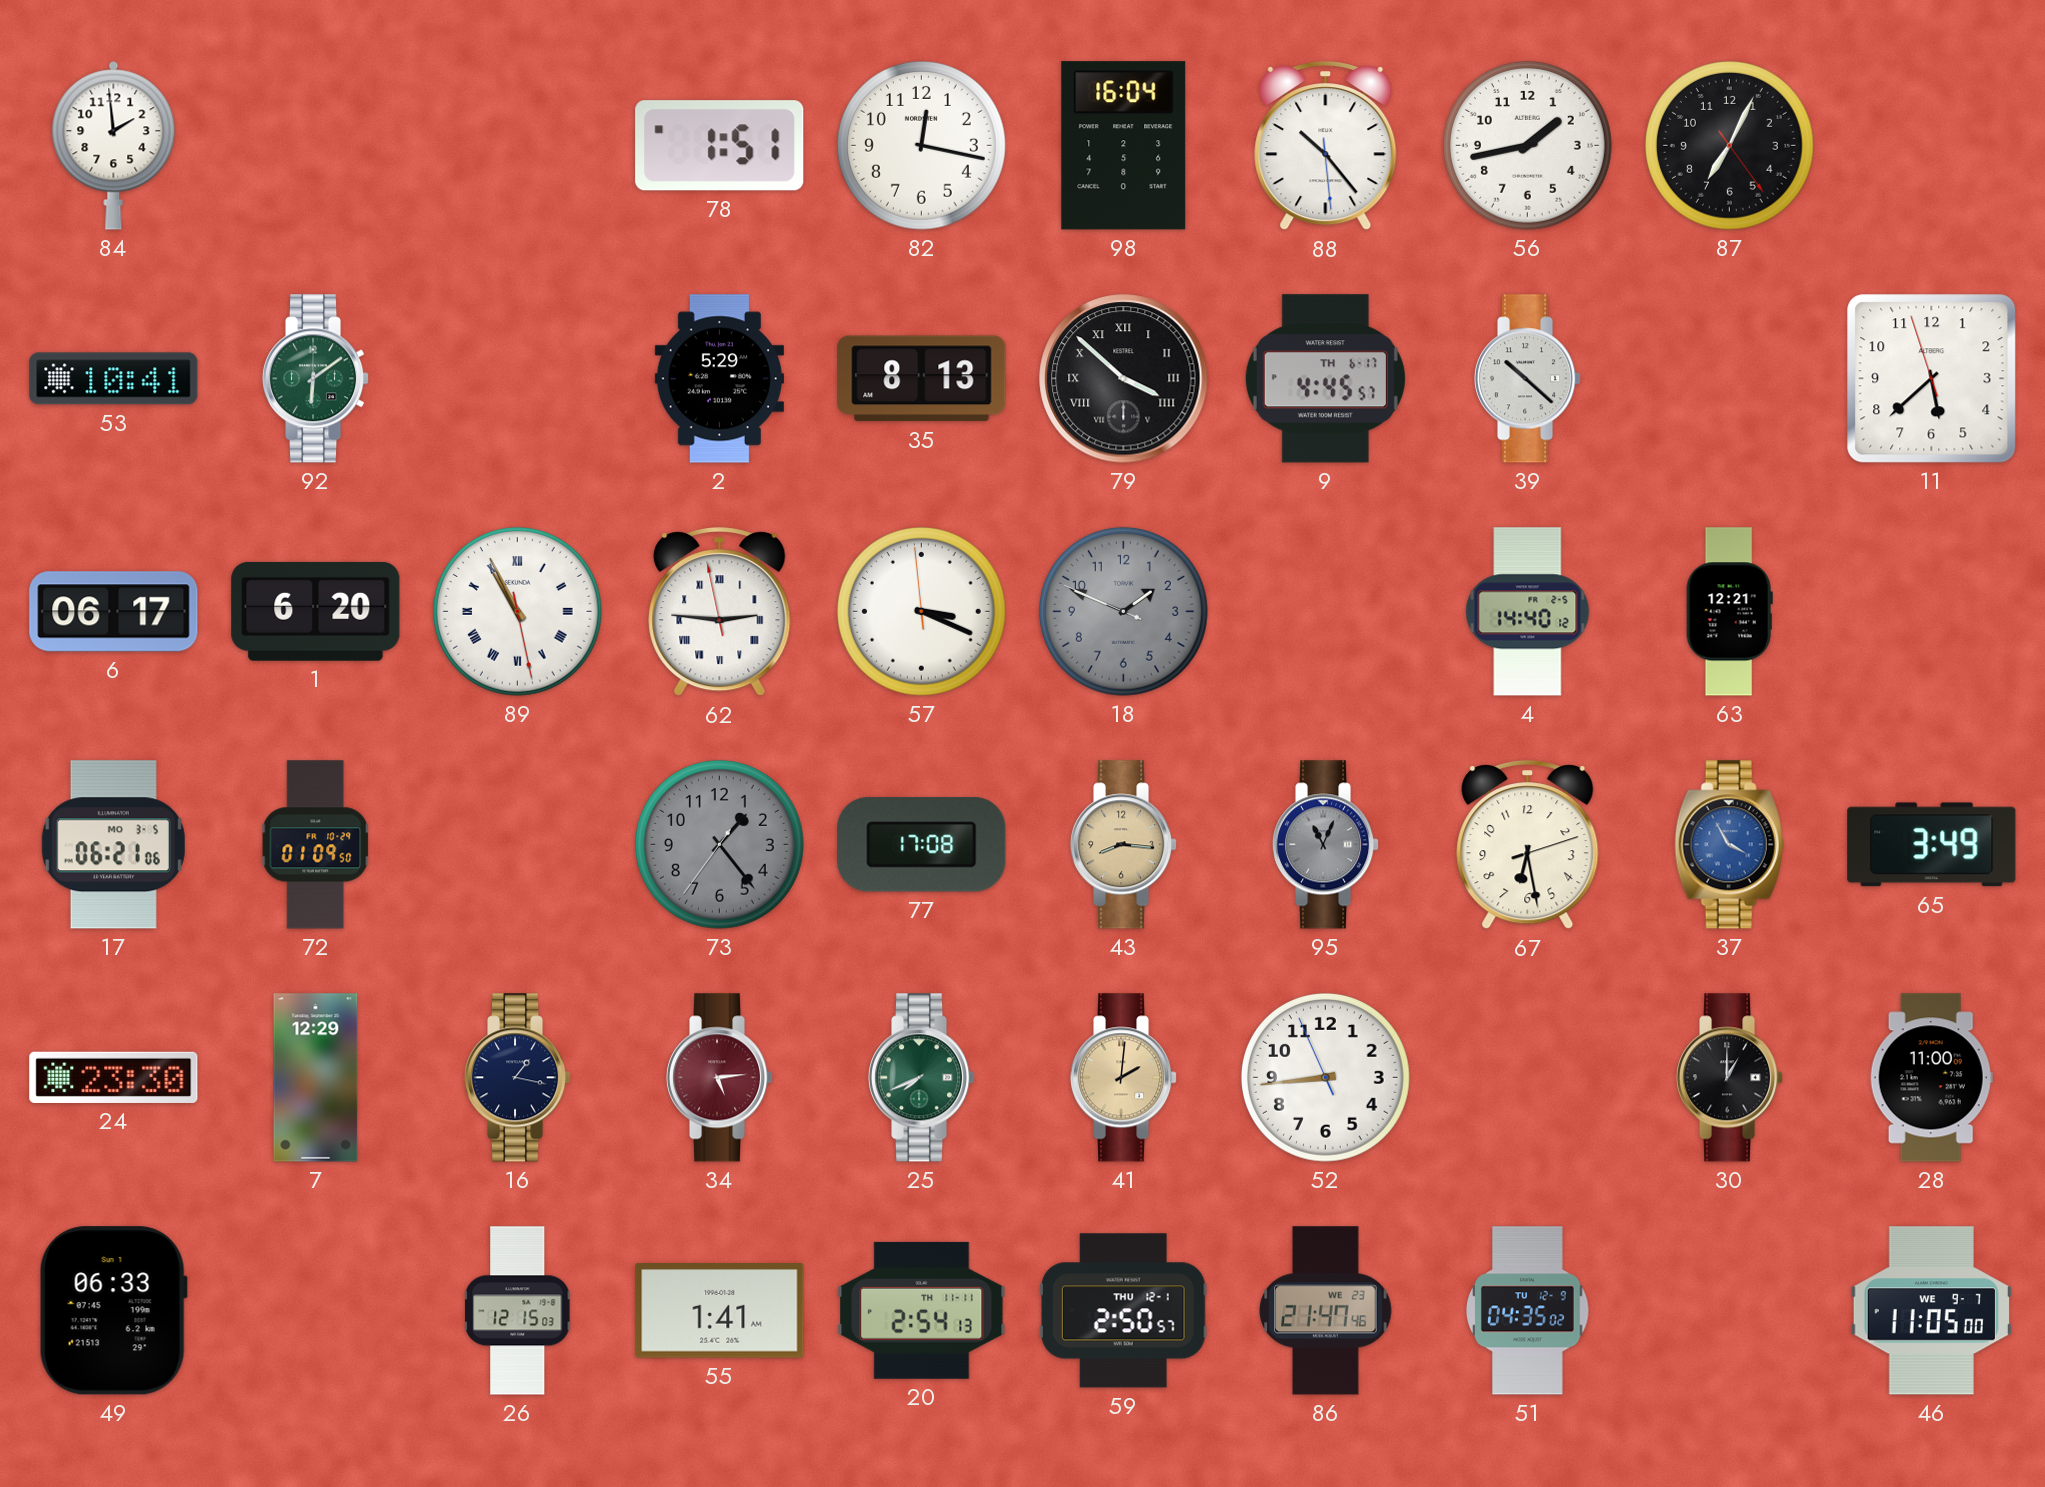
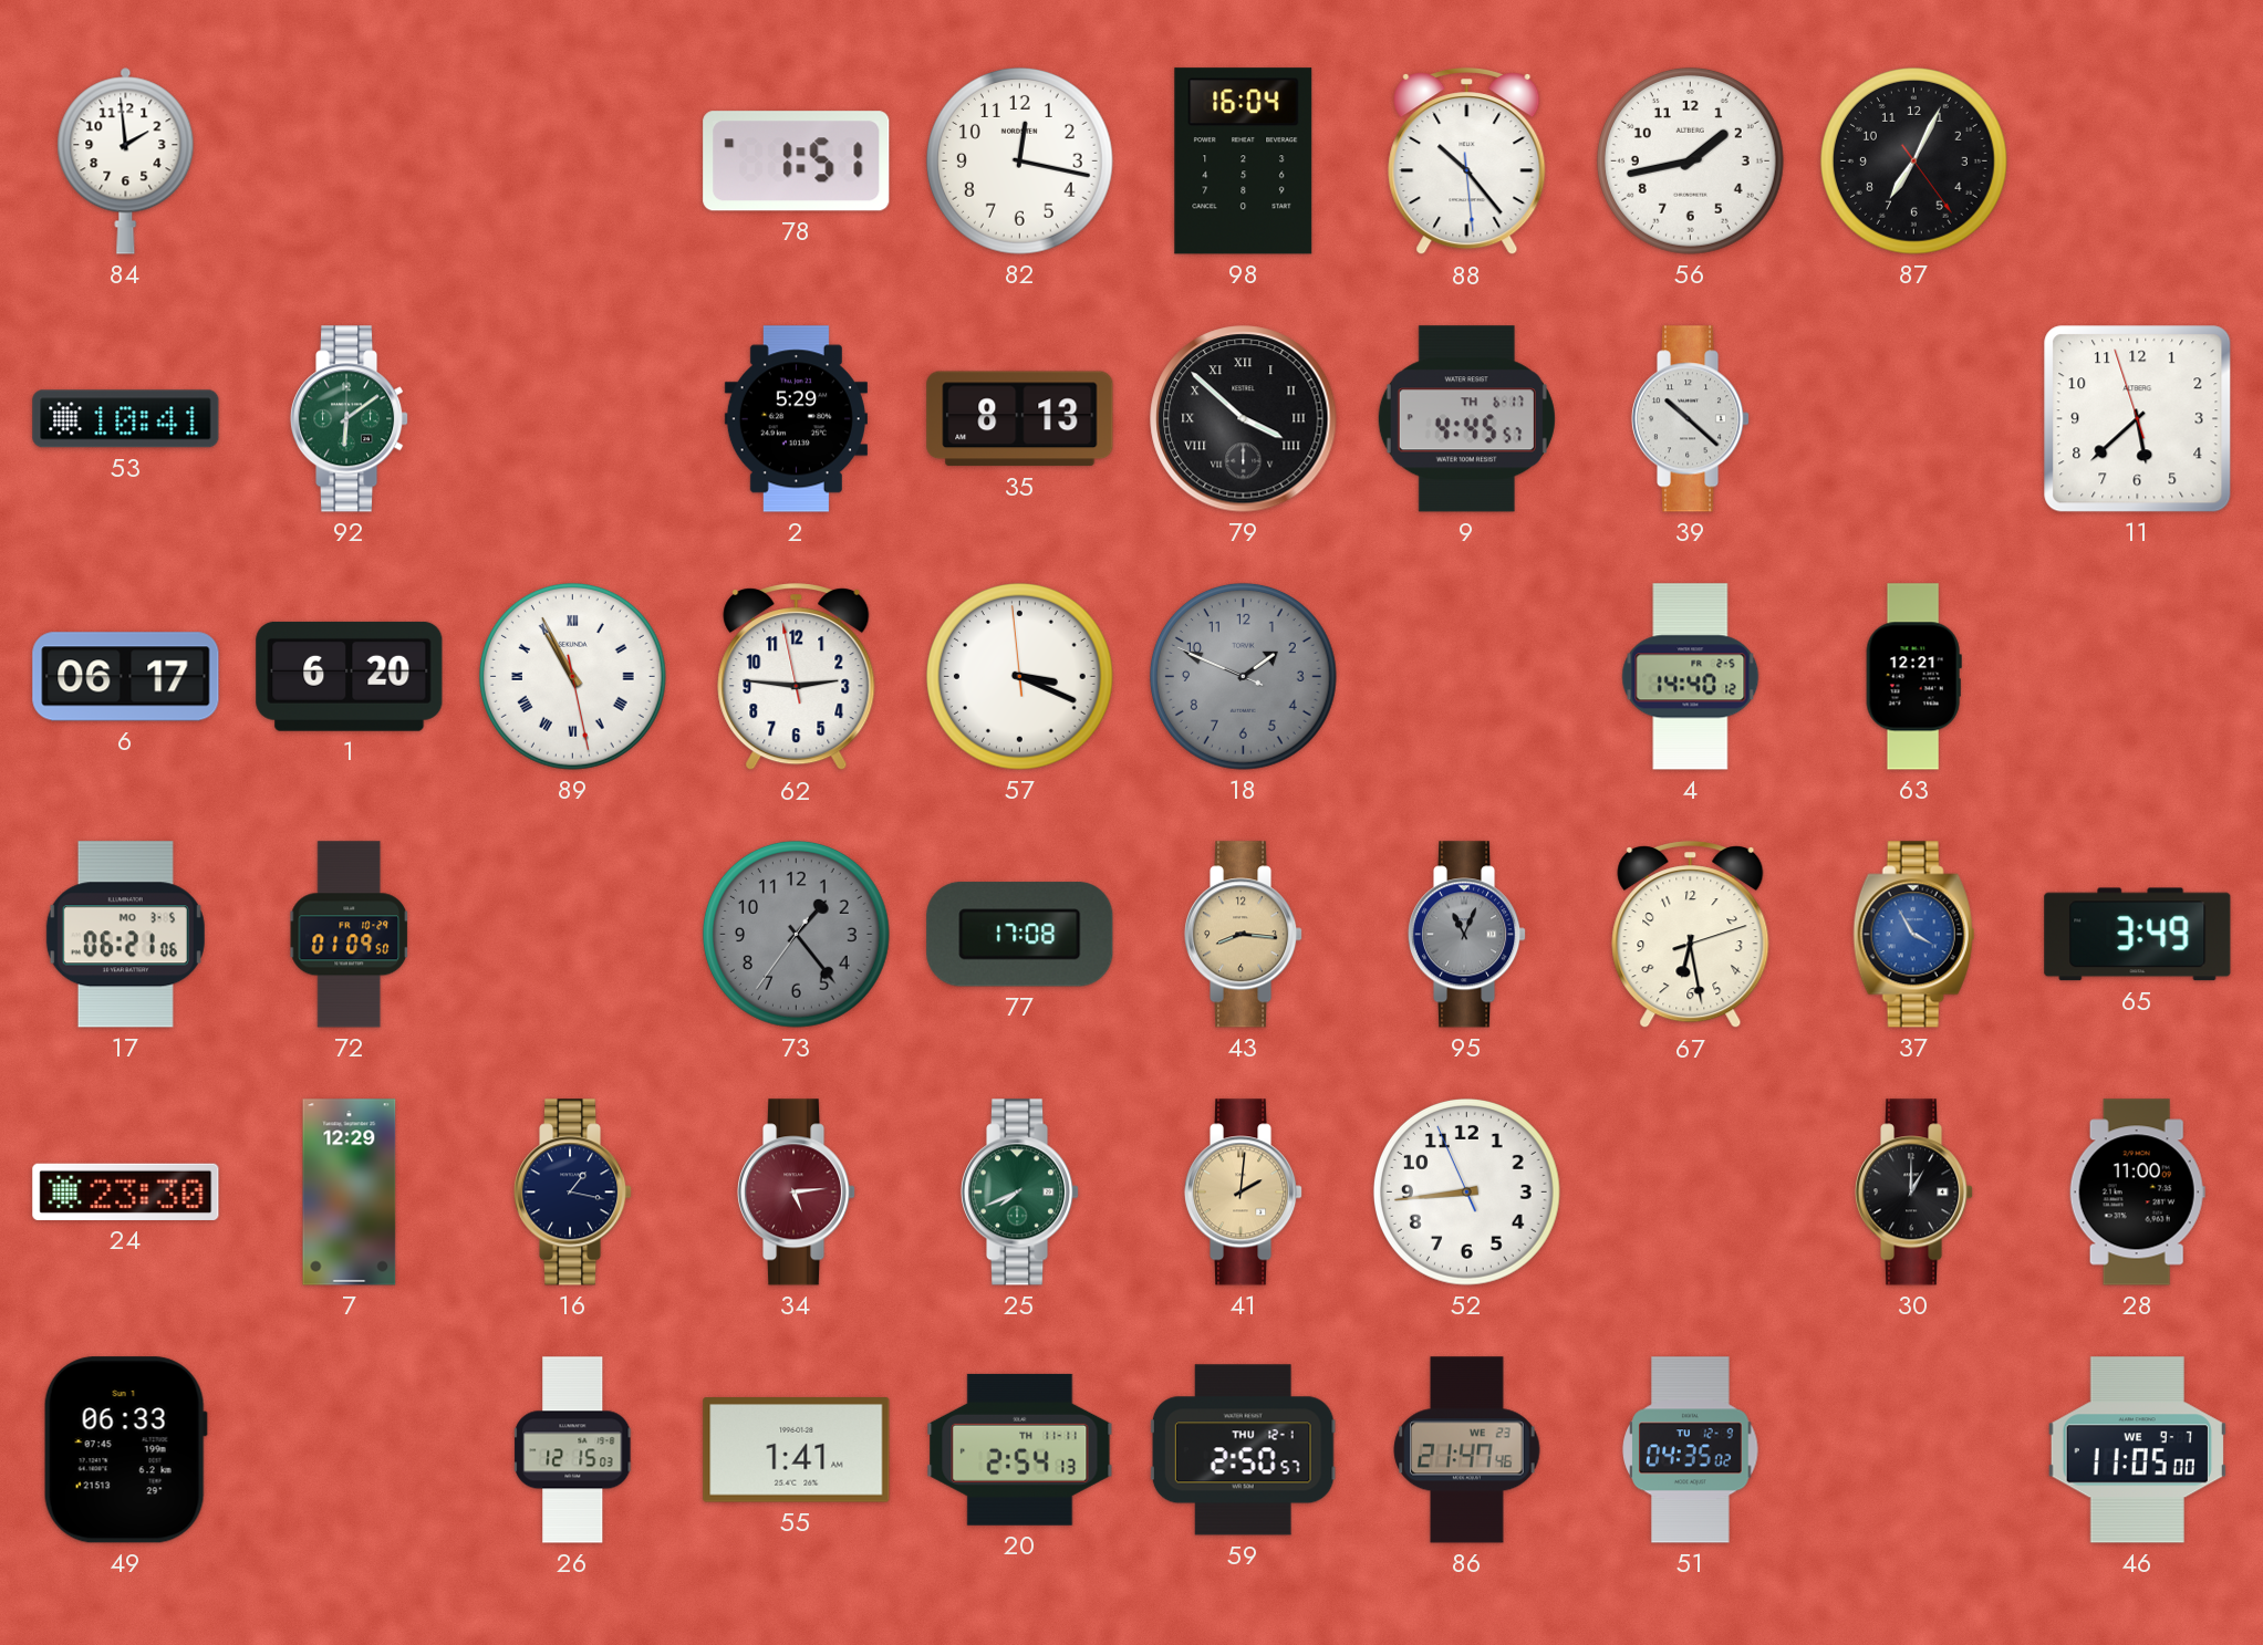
62 numerals: Roman -> Arabic
